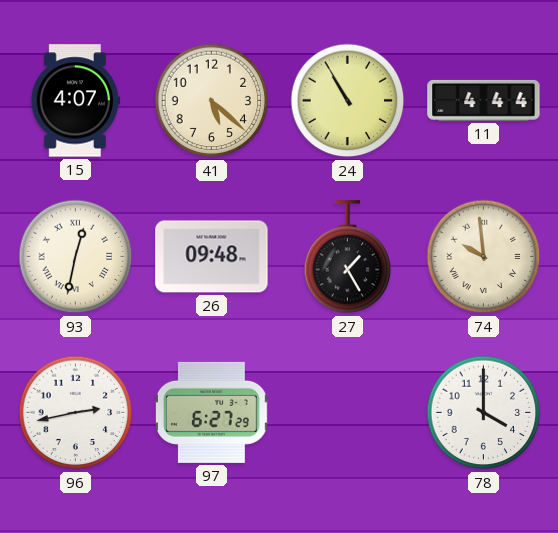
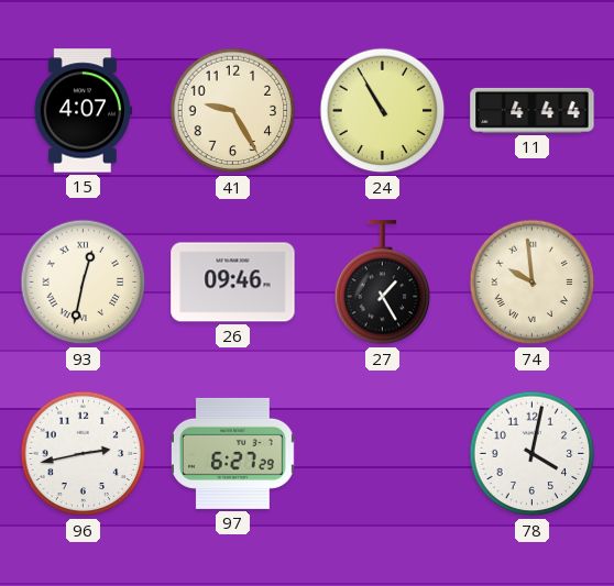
41: 5:22 -> 9:25
26: 09:48 -> 09:46
78: 4:00 -> 4:02
